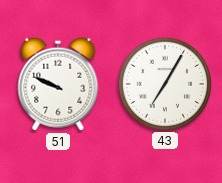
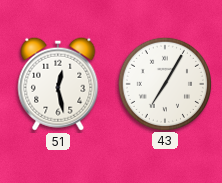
51: 9:49 -> 12:28
